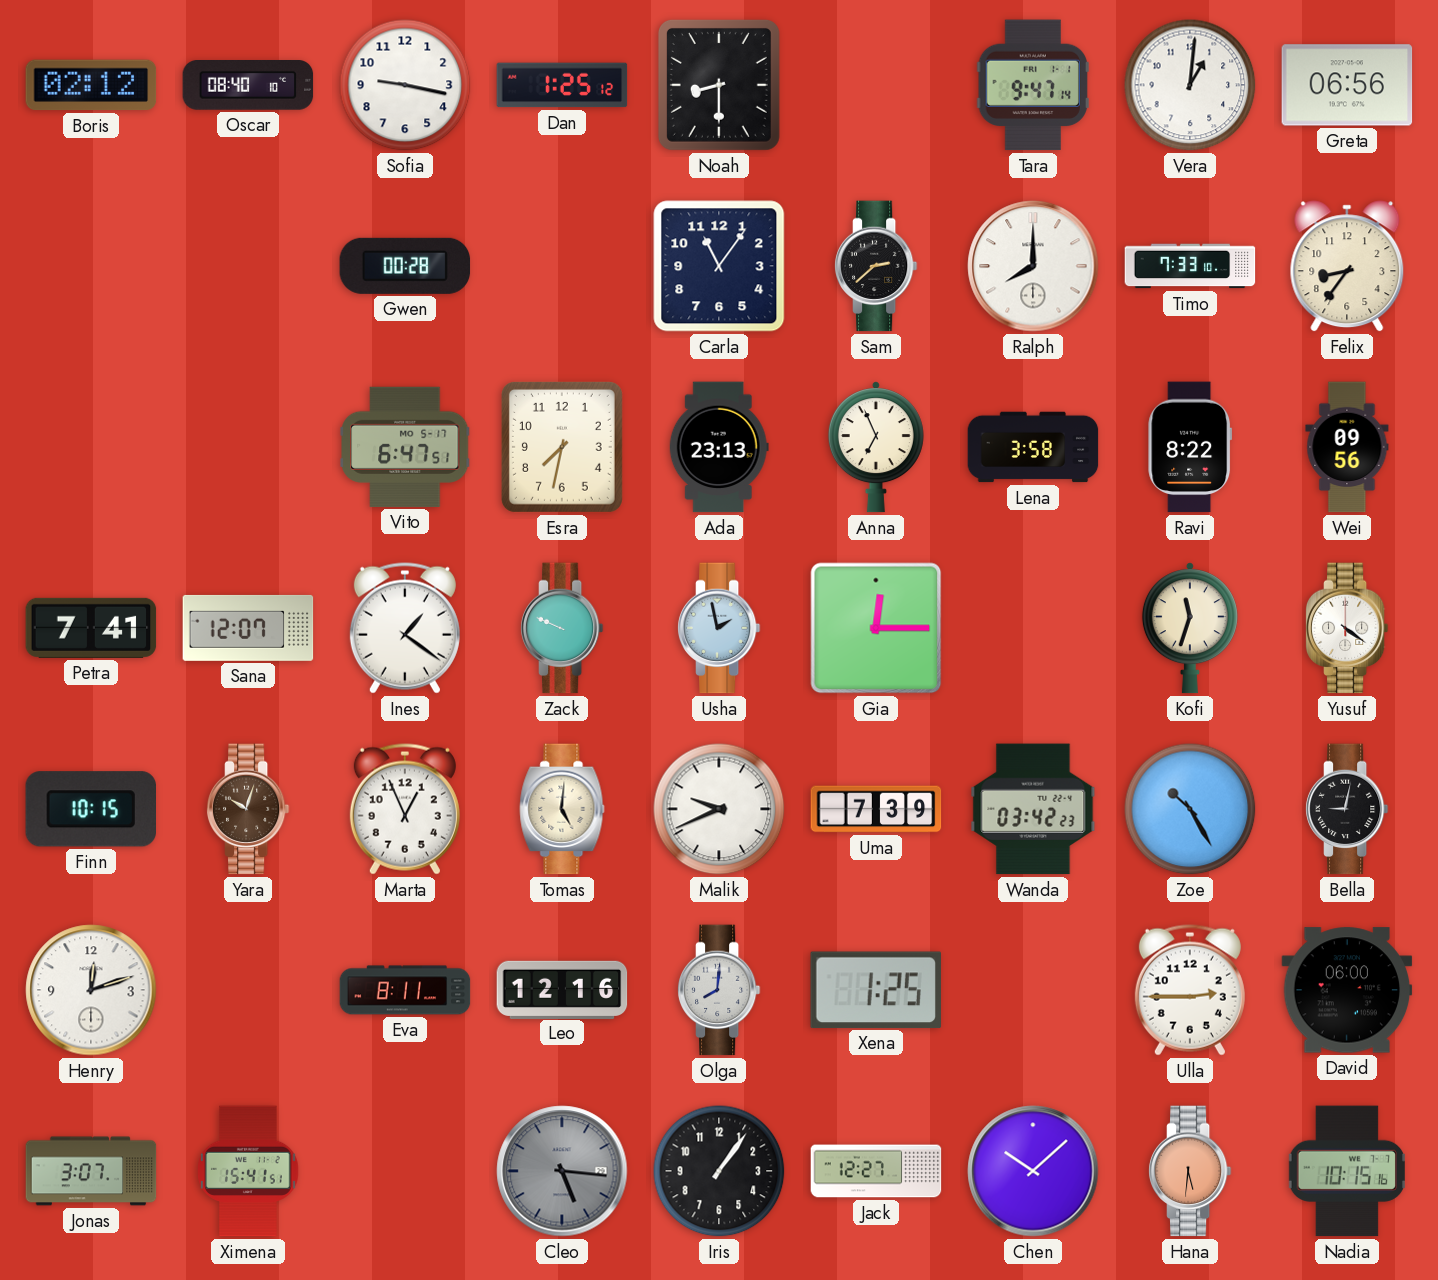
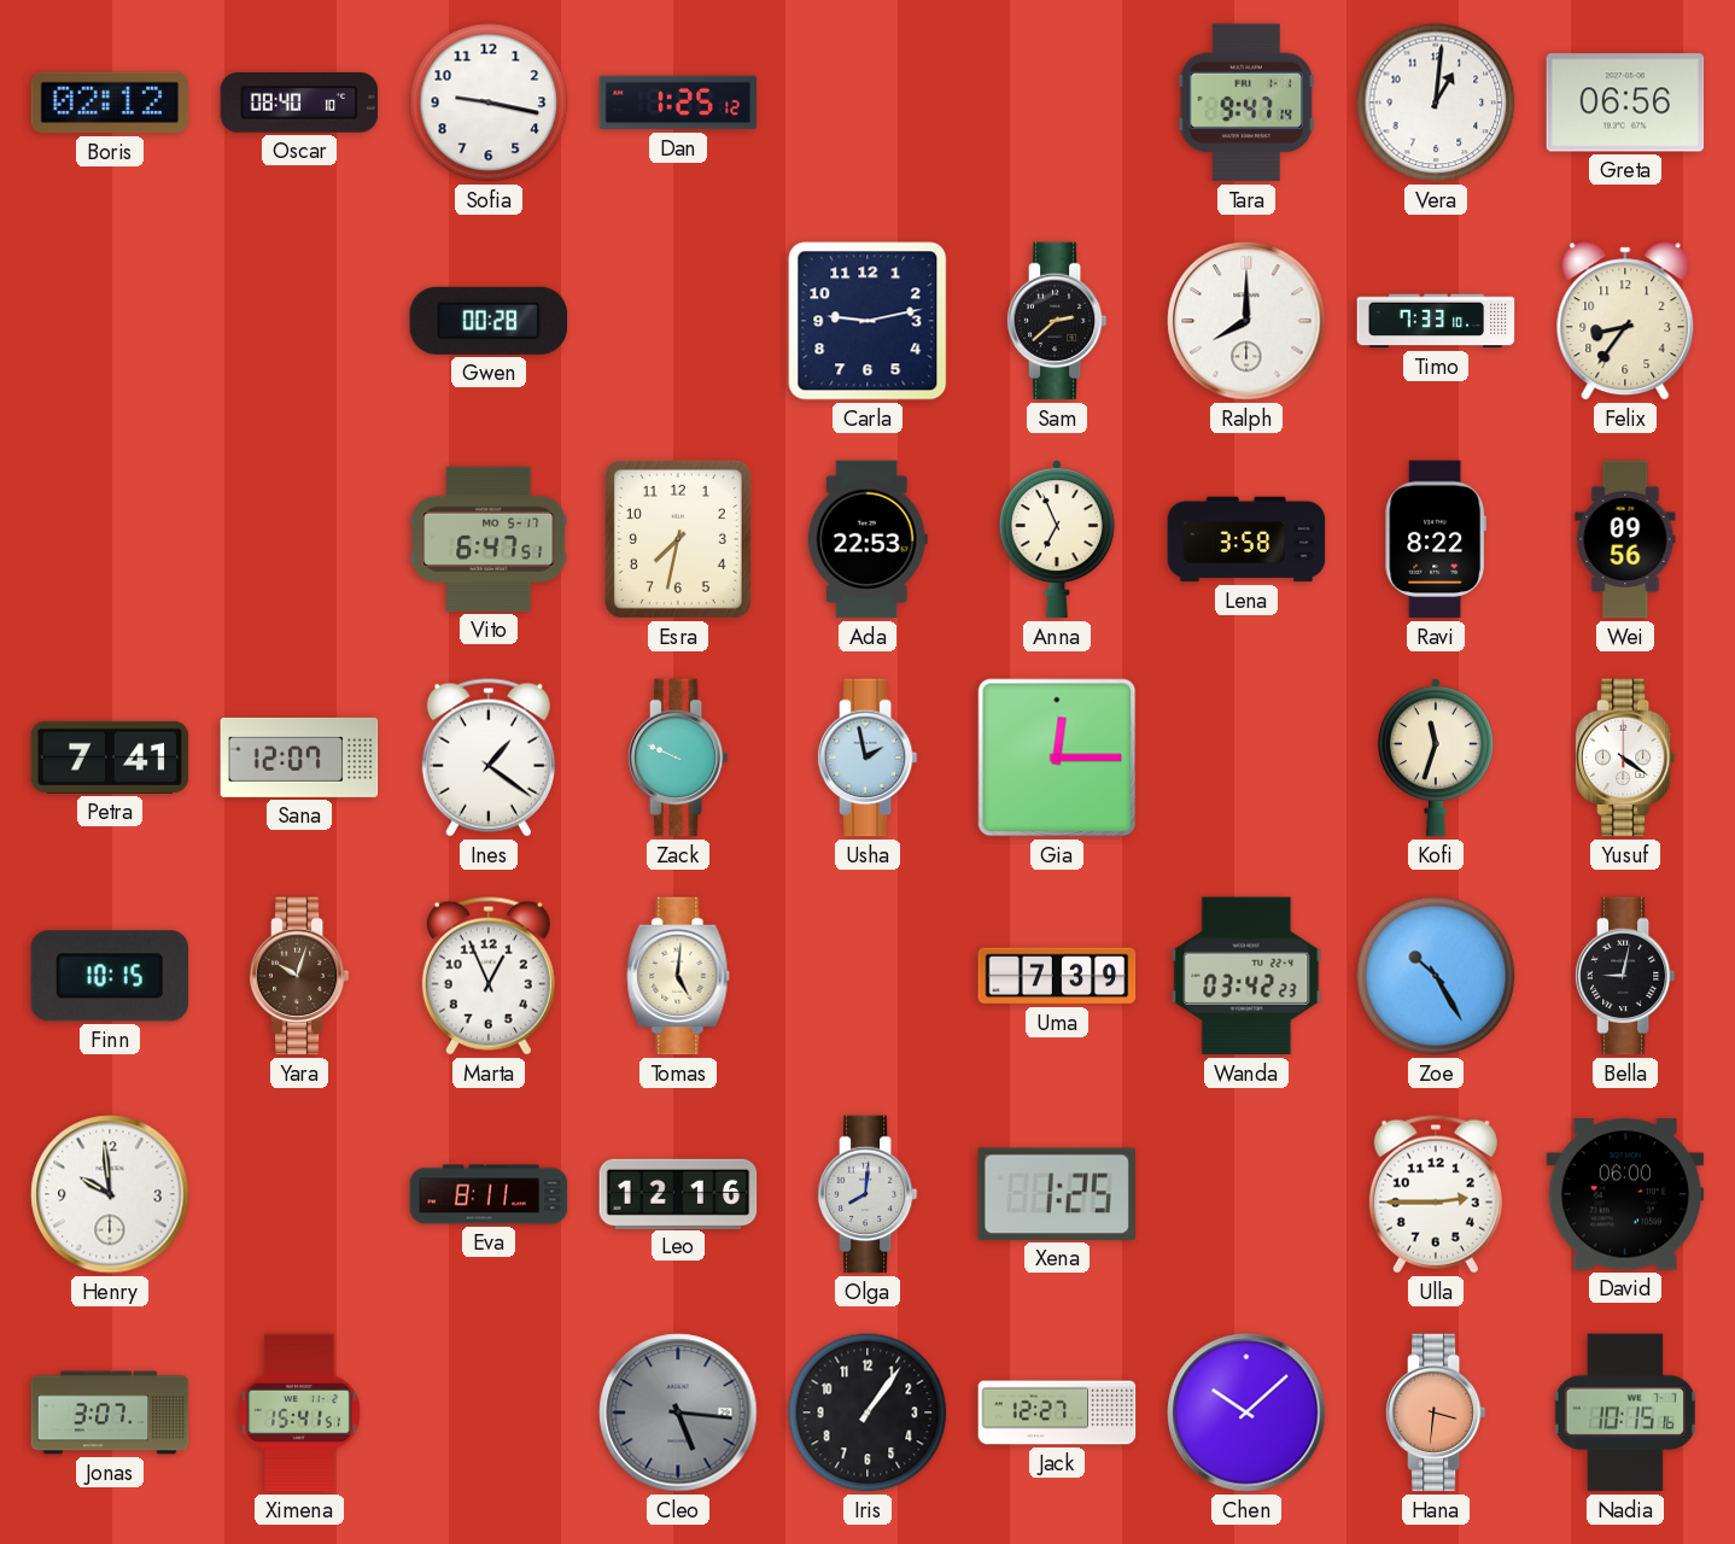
Noah: 8:30 -> none
Carla: 11:06 -> 9:13
Ada: 23:13 -> 22:53
Malik: 9:41 -> none
Henry: 12:12 -> 9:59
Hana: 5:31 -> 3:31
